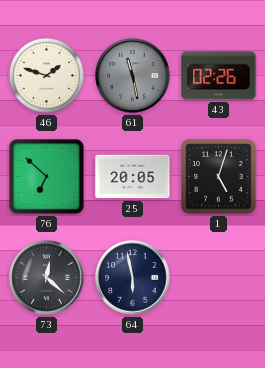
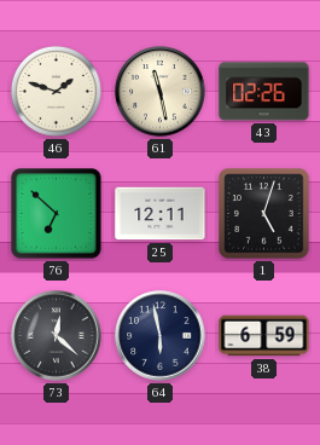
61 dial: grey -> cream
25: 20:05 -> 12:11
38: none -> 6:59
